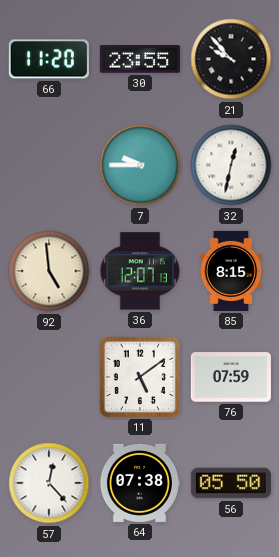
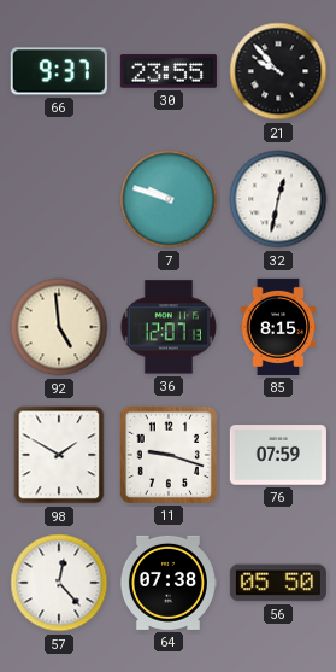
66: 11:20 -> 9:37
7: 9:45 -> 9:48
98: none -> 1:50
11: 5:09 -> 9:18
